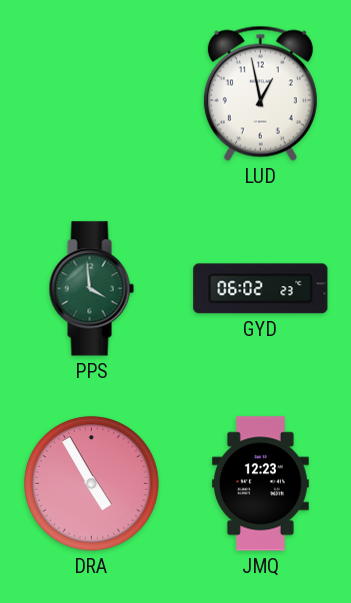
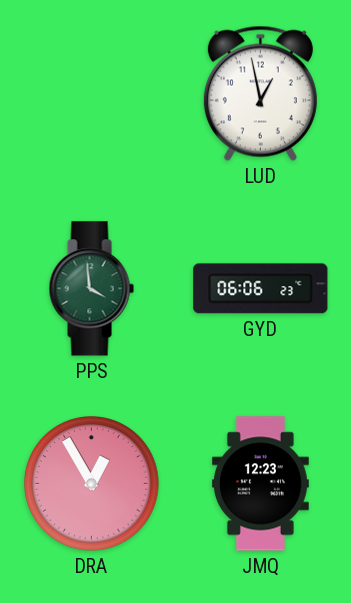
GYD: 06:02 -> 06:06
DRA: 4:55 -> 12:55
